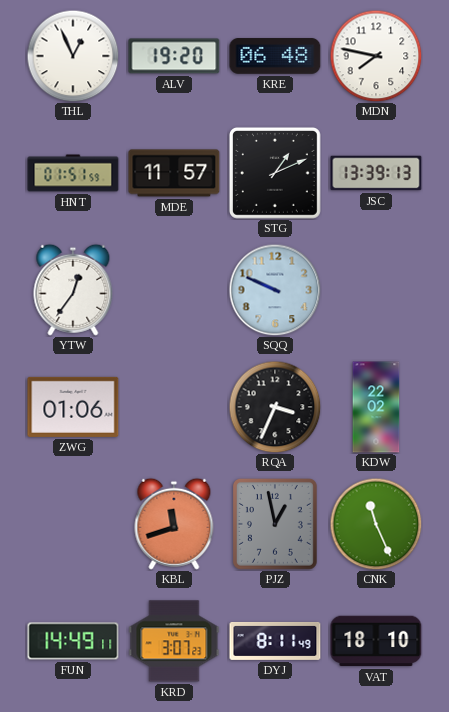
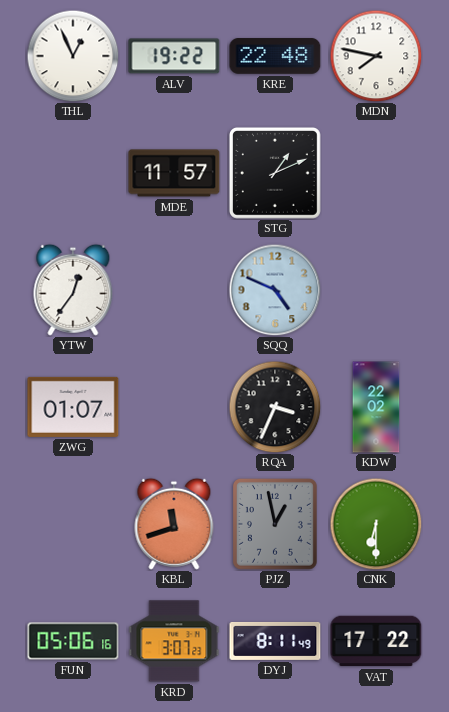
ALV: 19:20 -> 19:22
KRE: 06:48 -> 22:48
HNT: 01:51 -> none
JSC: 13:39 -> none
SQQ: 9:49 -> 4:49
ZWG: 01:06 -> 01:07
CNK: 11:26 -> 6:30
FUN: 14:49 -> 05:06
VAT: 18:10 -> 17:22
